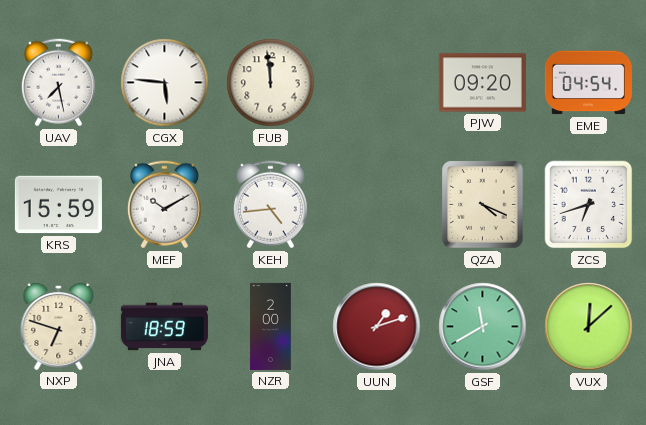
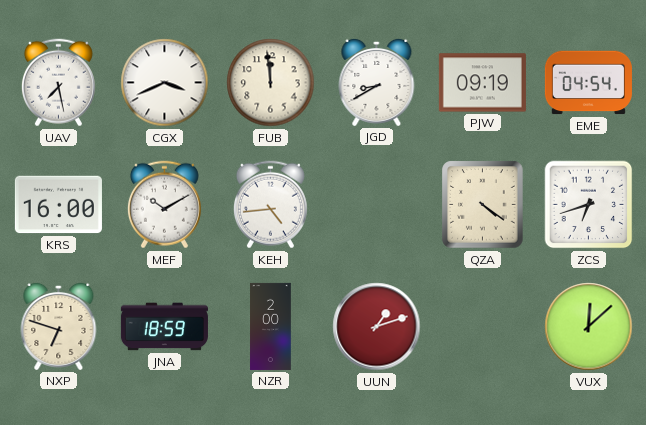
CGX: 5:46 -> 3:41
JGD: none -> 8:40
PJW: 09:20 -> 09:19
KRS: 15:59 -> 16:00
QZA: 4:19 -> 4:21
GSF: 11:40 -> none
